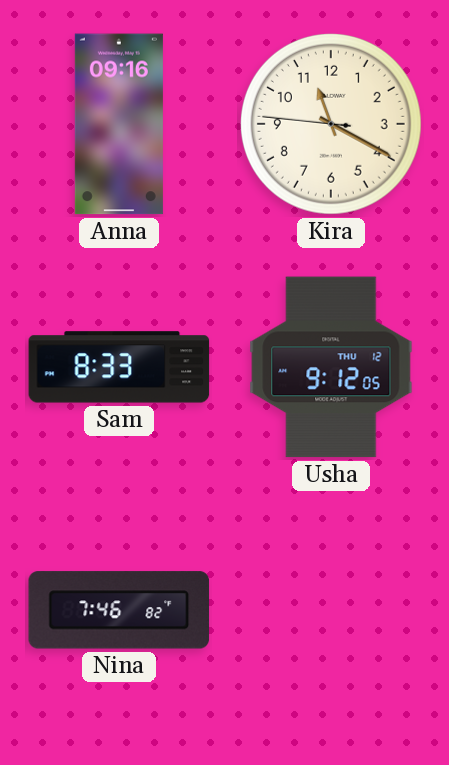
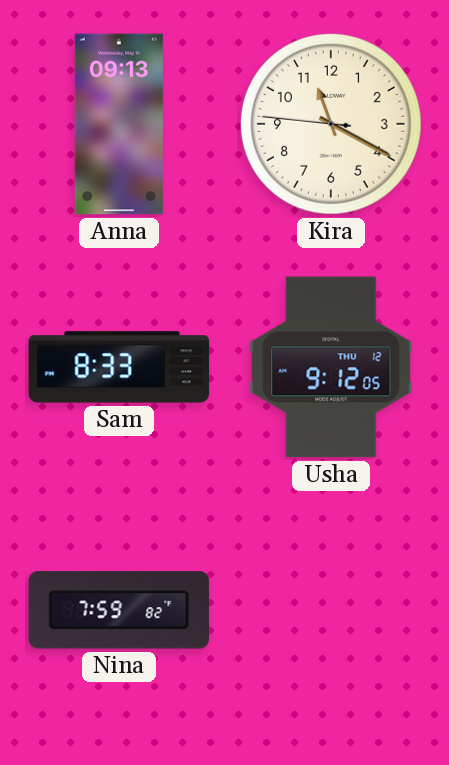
Anna: 09:16 -> 09:13
Nina: 7:46 -> 7:59
